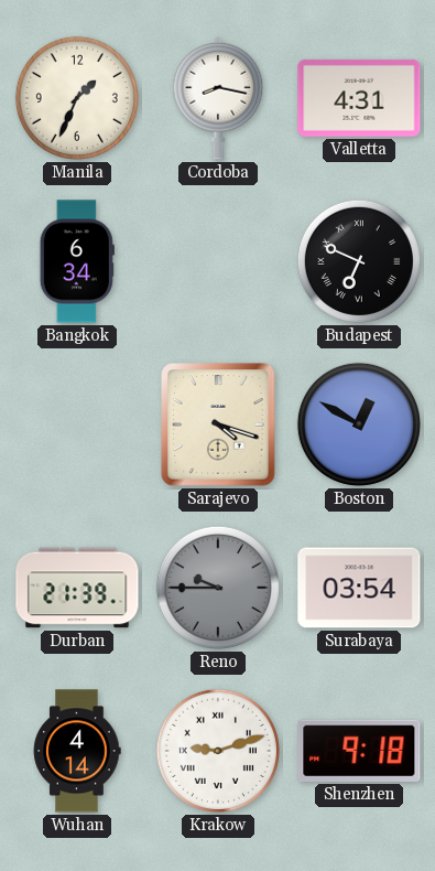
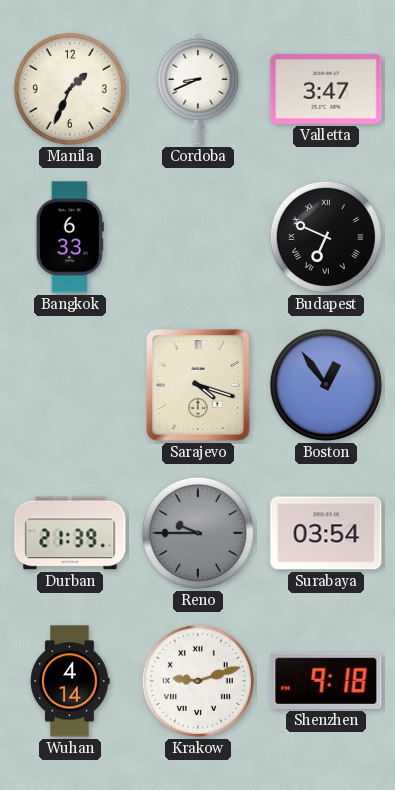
Cordoba: 8:17 -> 8:41
Valletta: 4:31 -> 3:47
Bangkok: 6:34 -> 6:33
Boston: 12:50 -> 12:54
